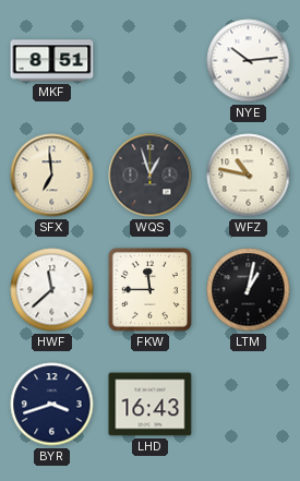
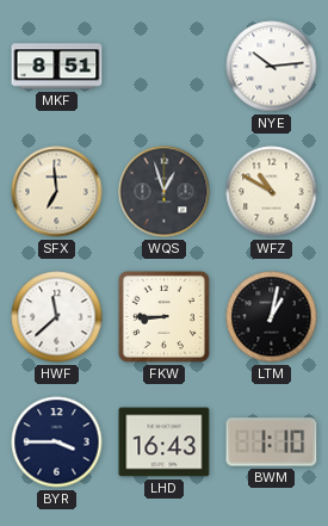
WFZ: 10:47 -> 10:50
FKW: 11:45 -> 8:45
BYR: 3:42 -> 3:45
BWM: none -> 1:10
